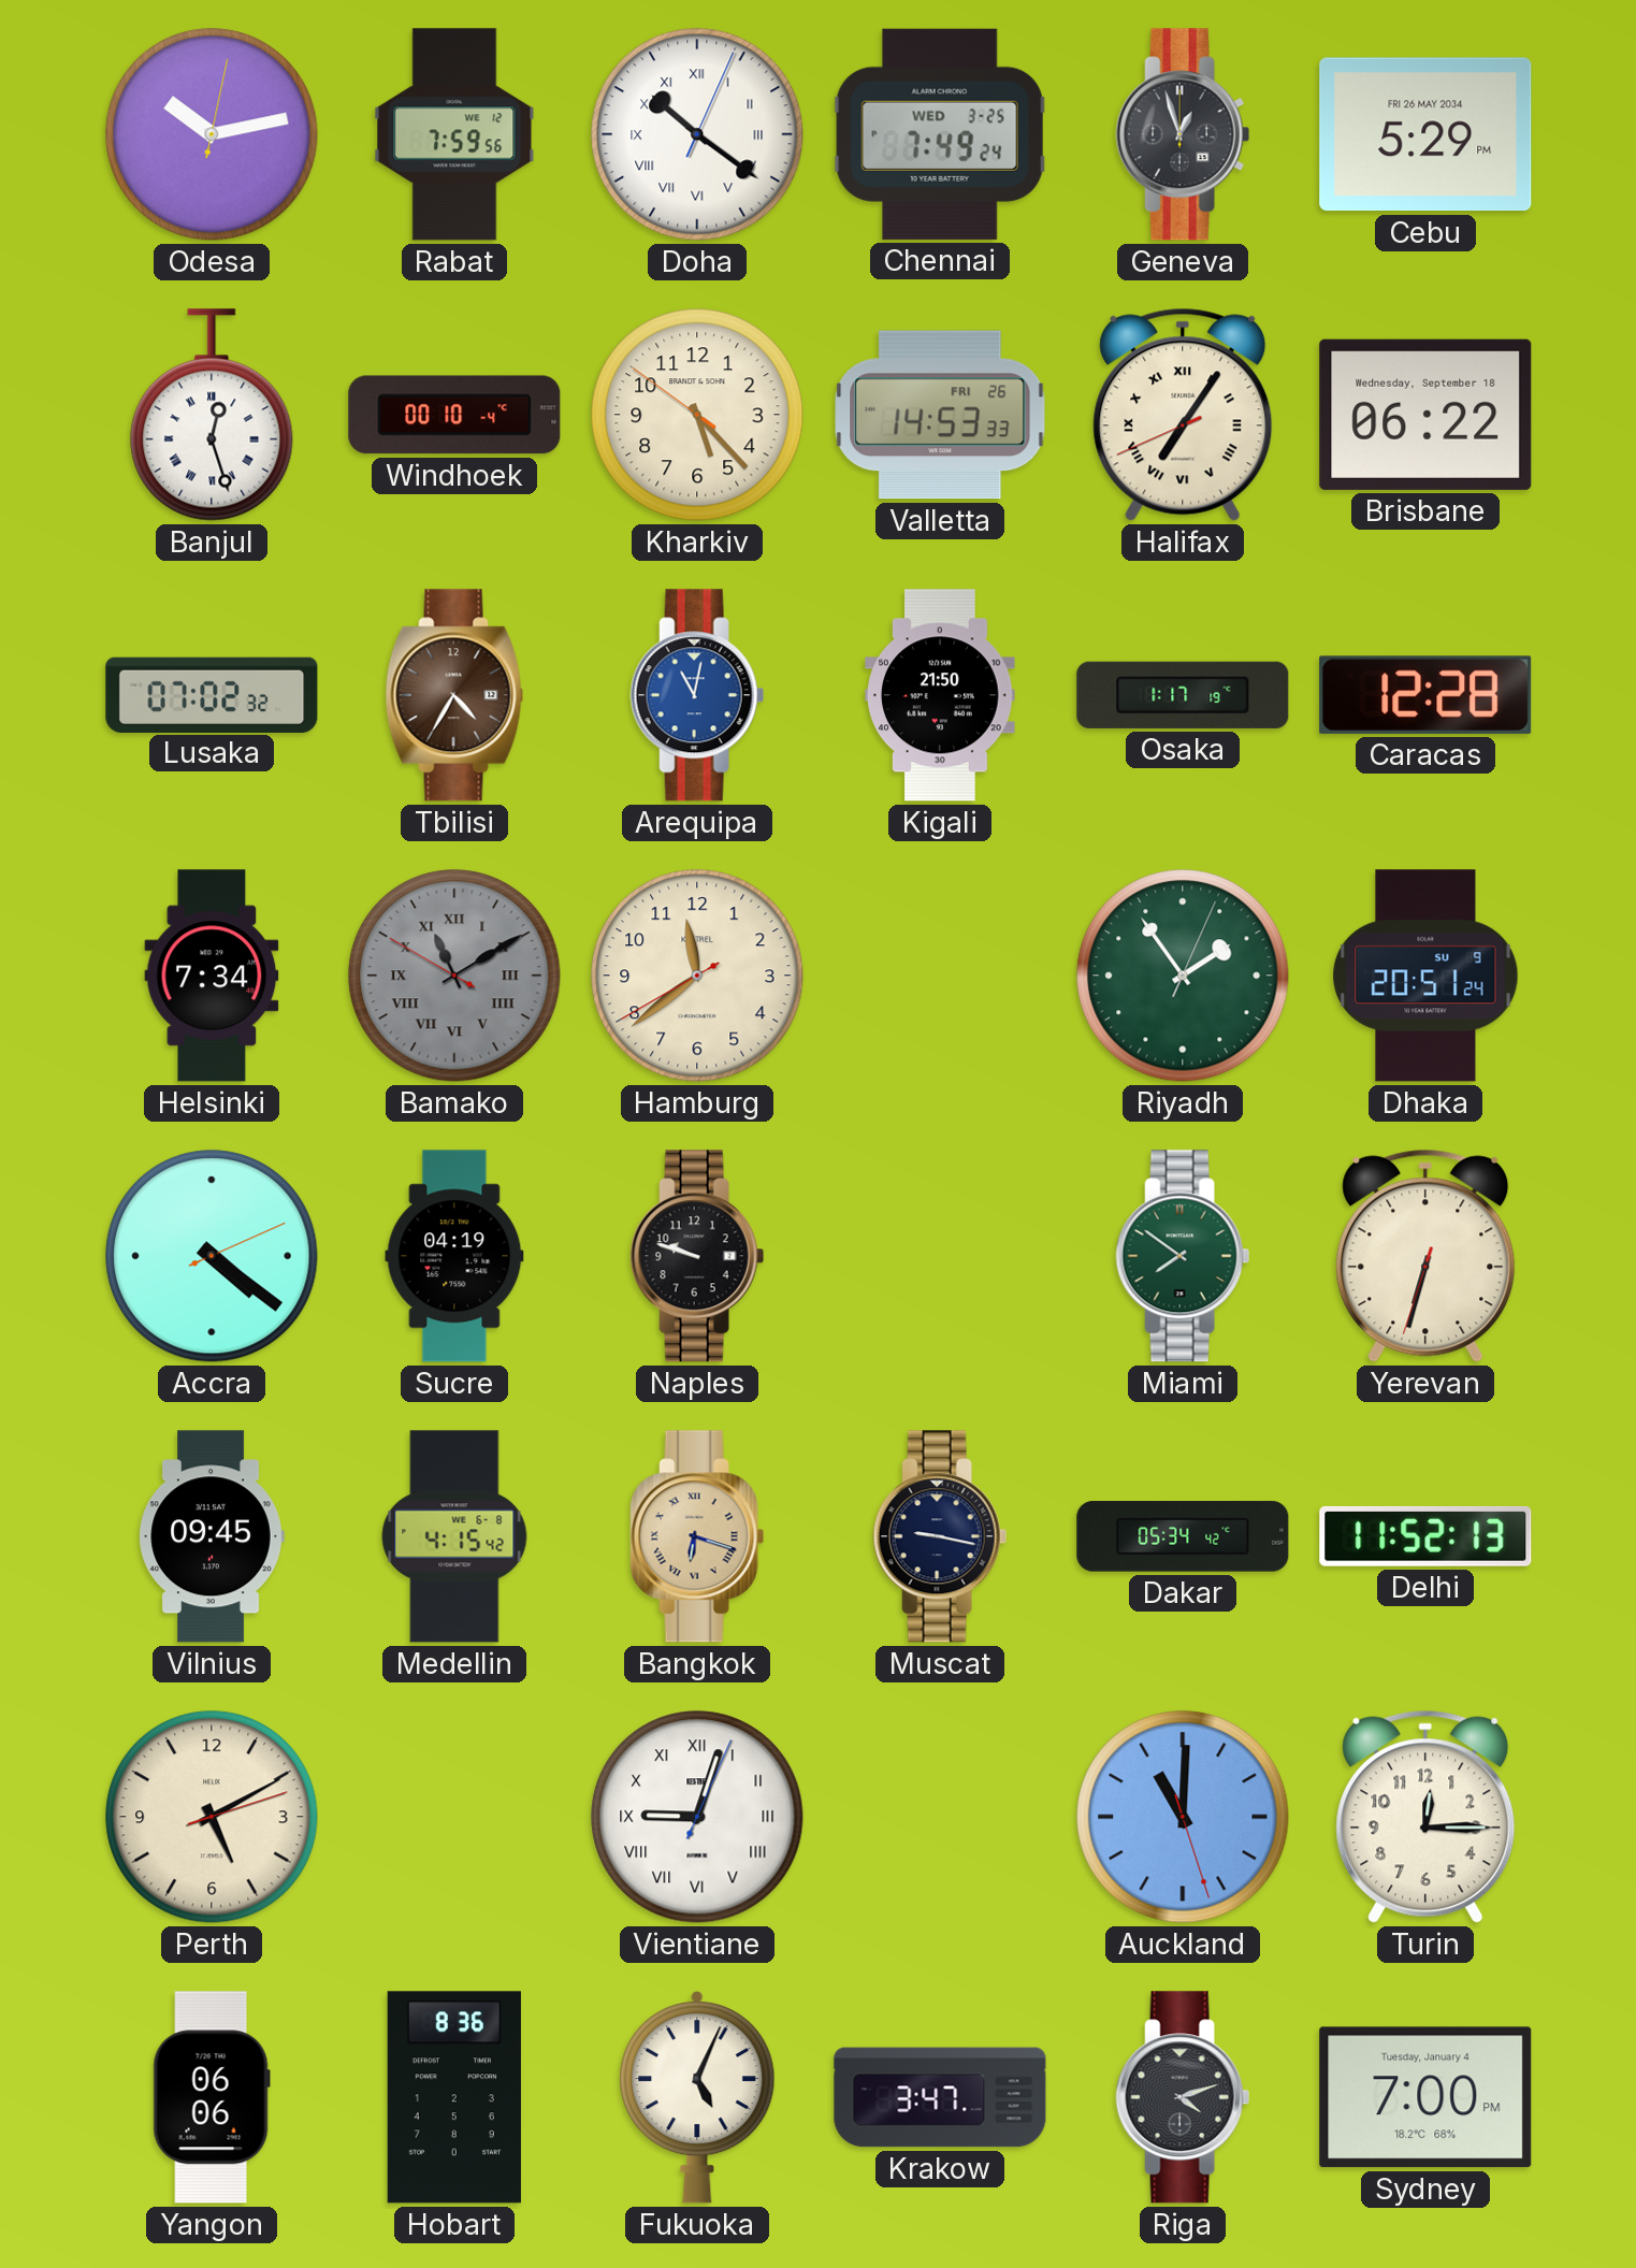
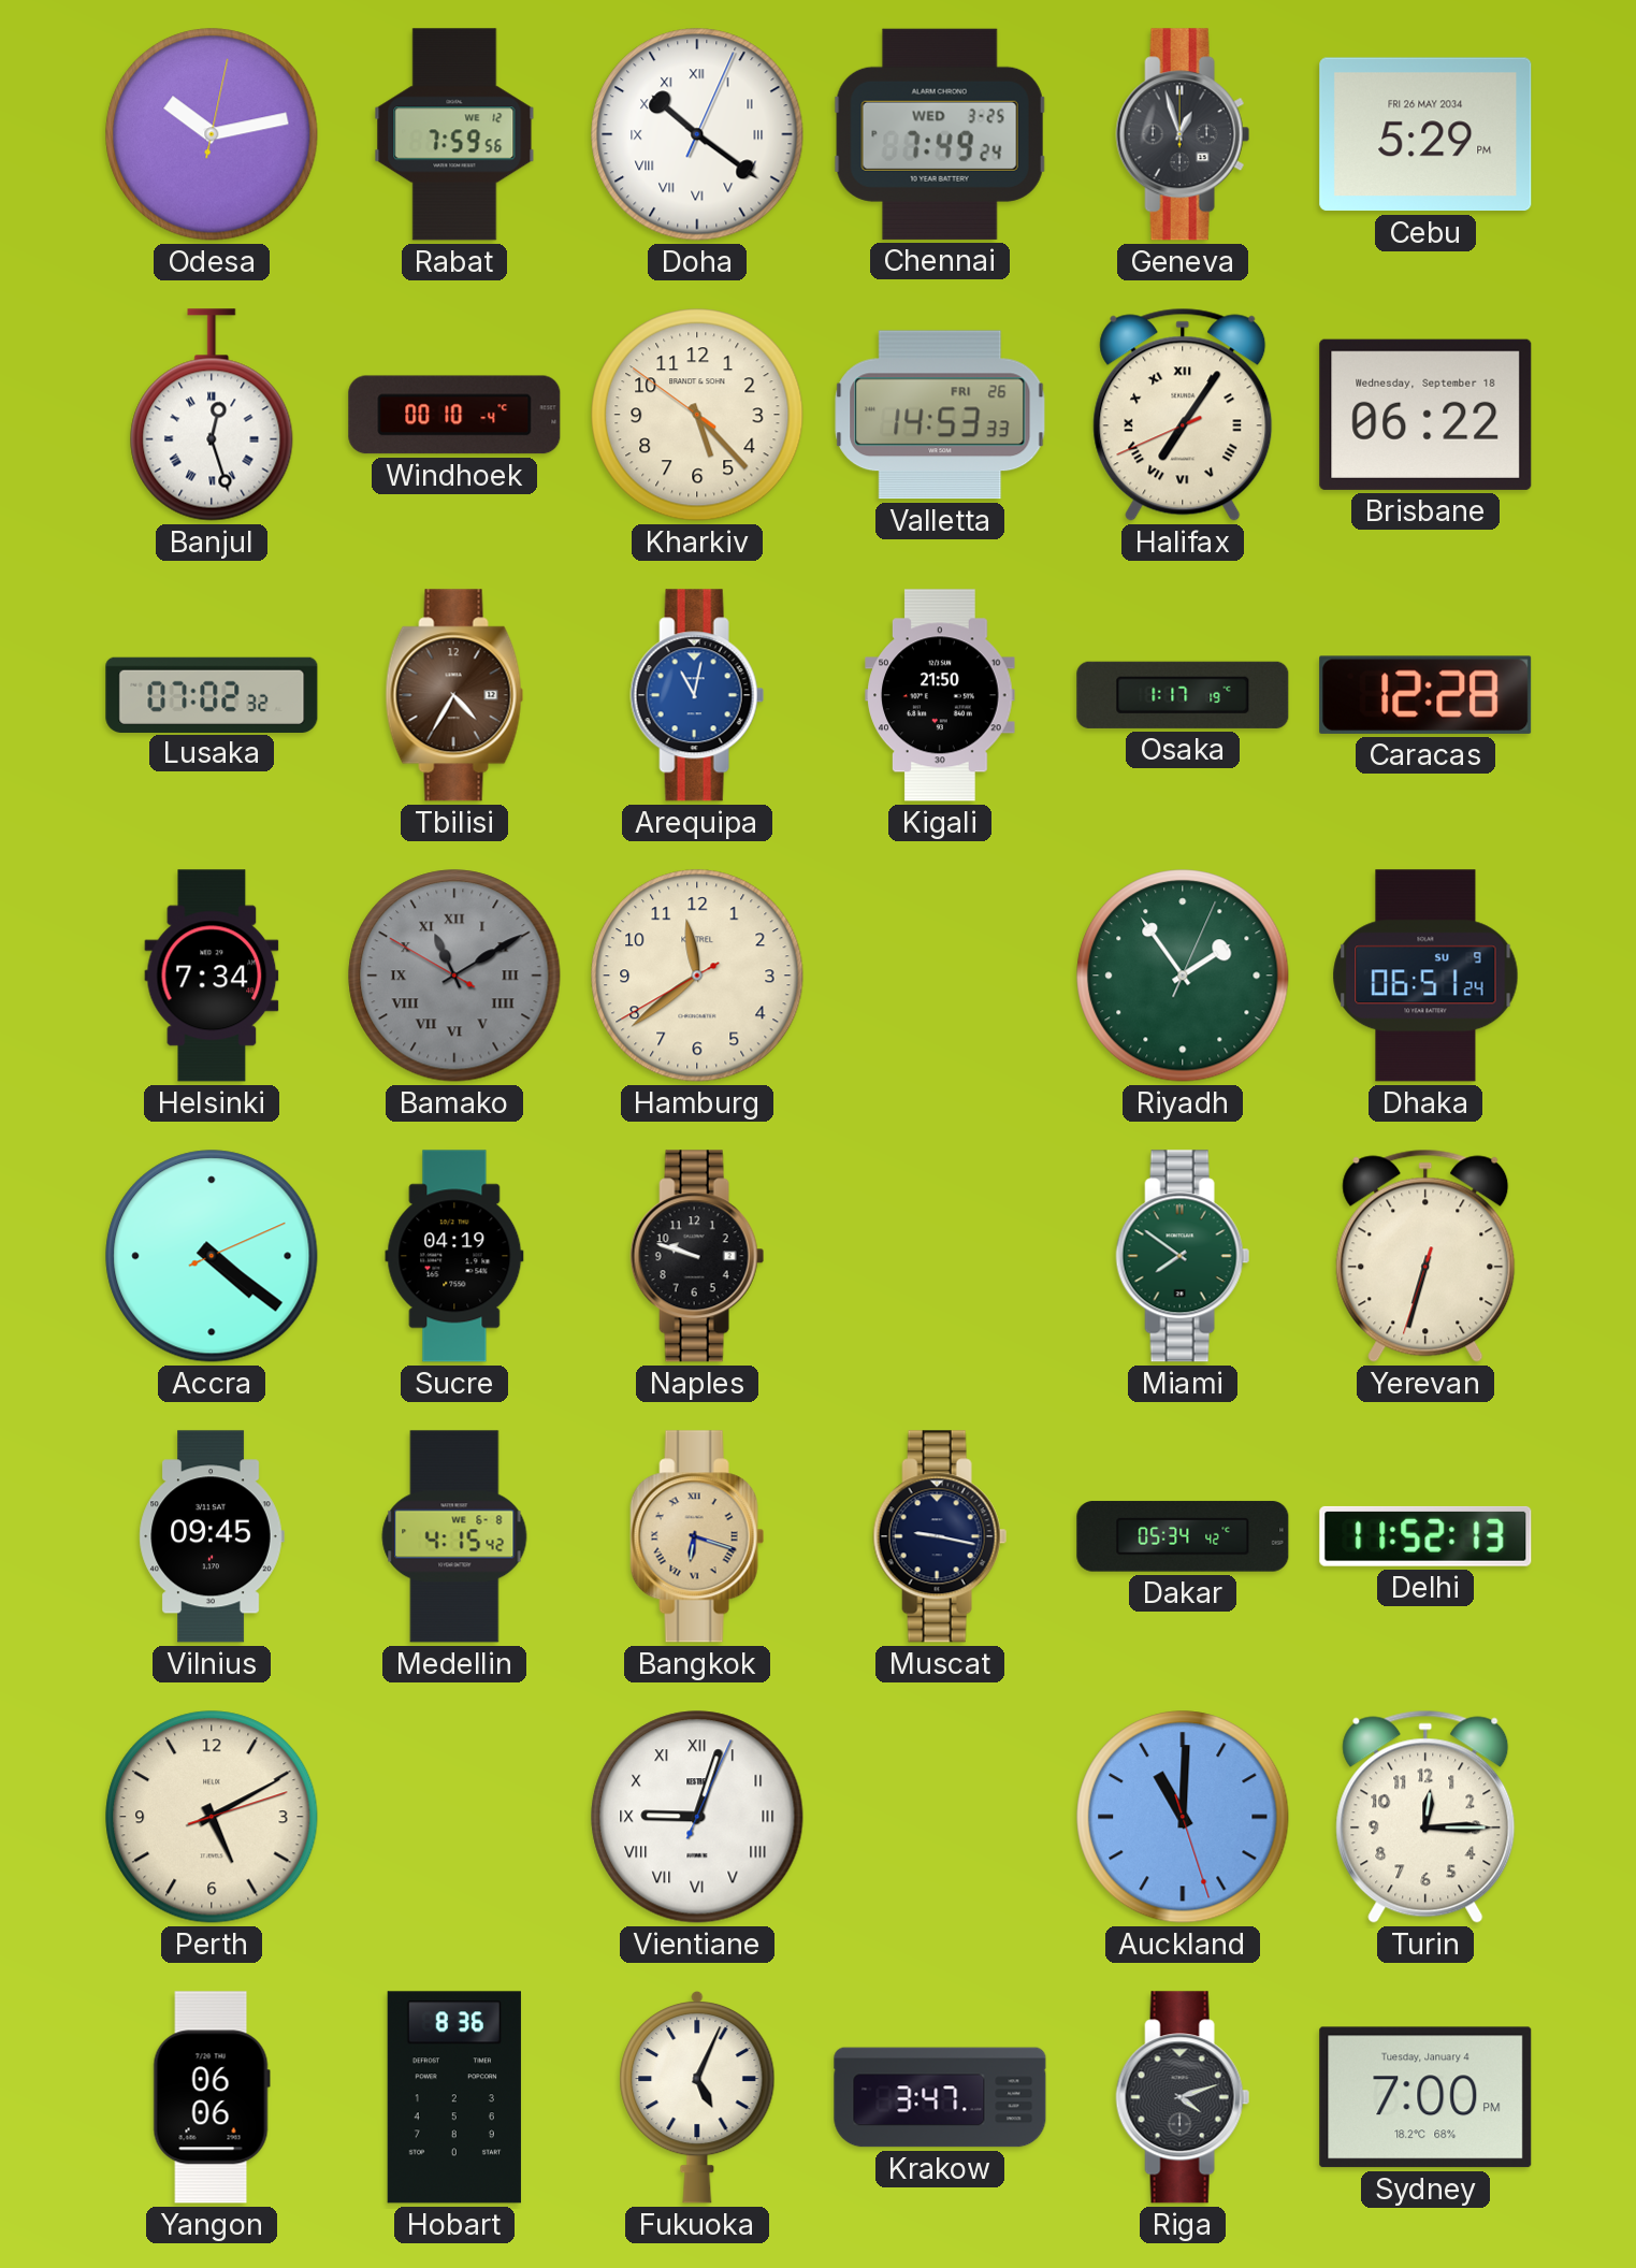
Dhaka: 20:51 -> 06:51
